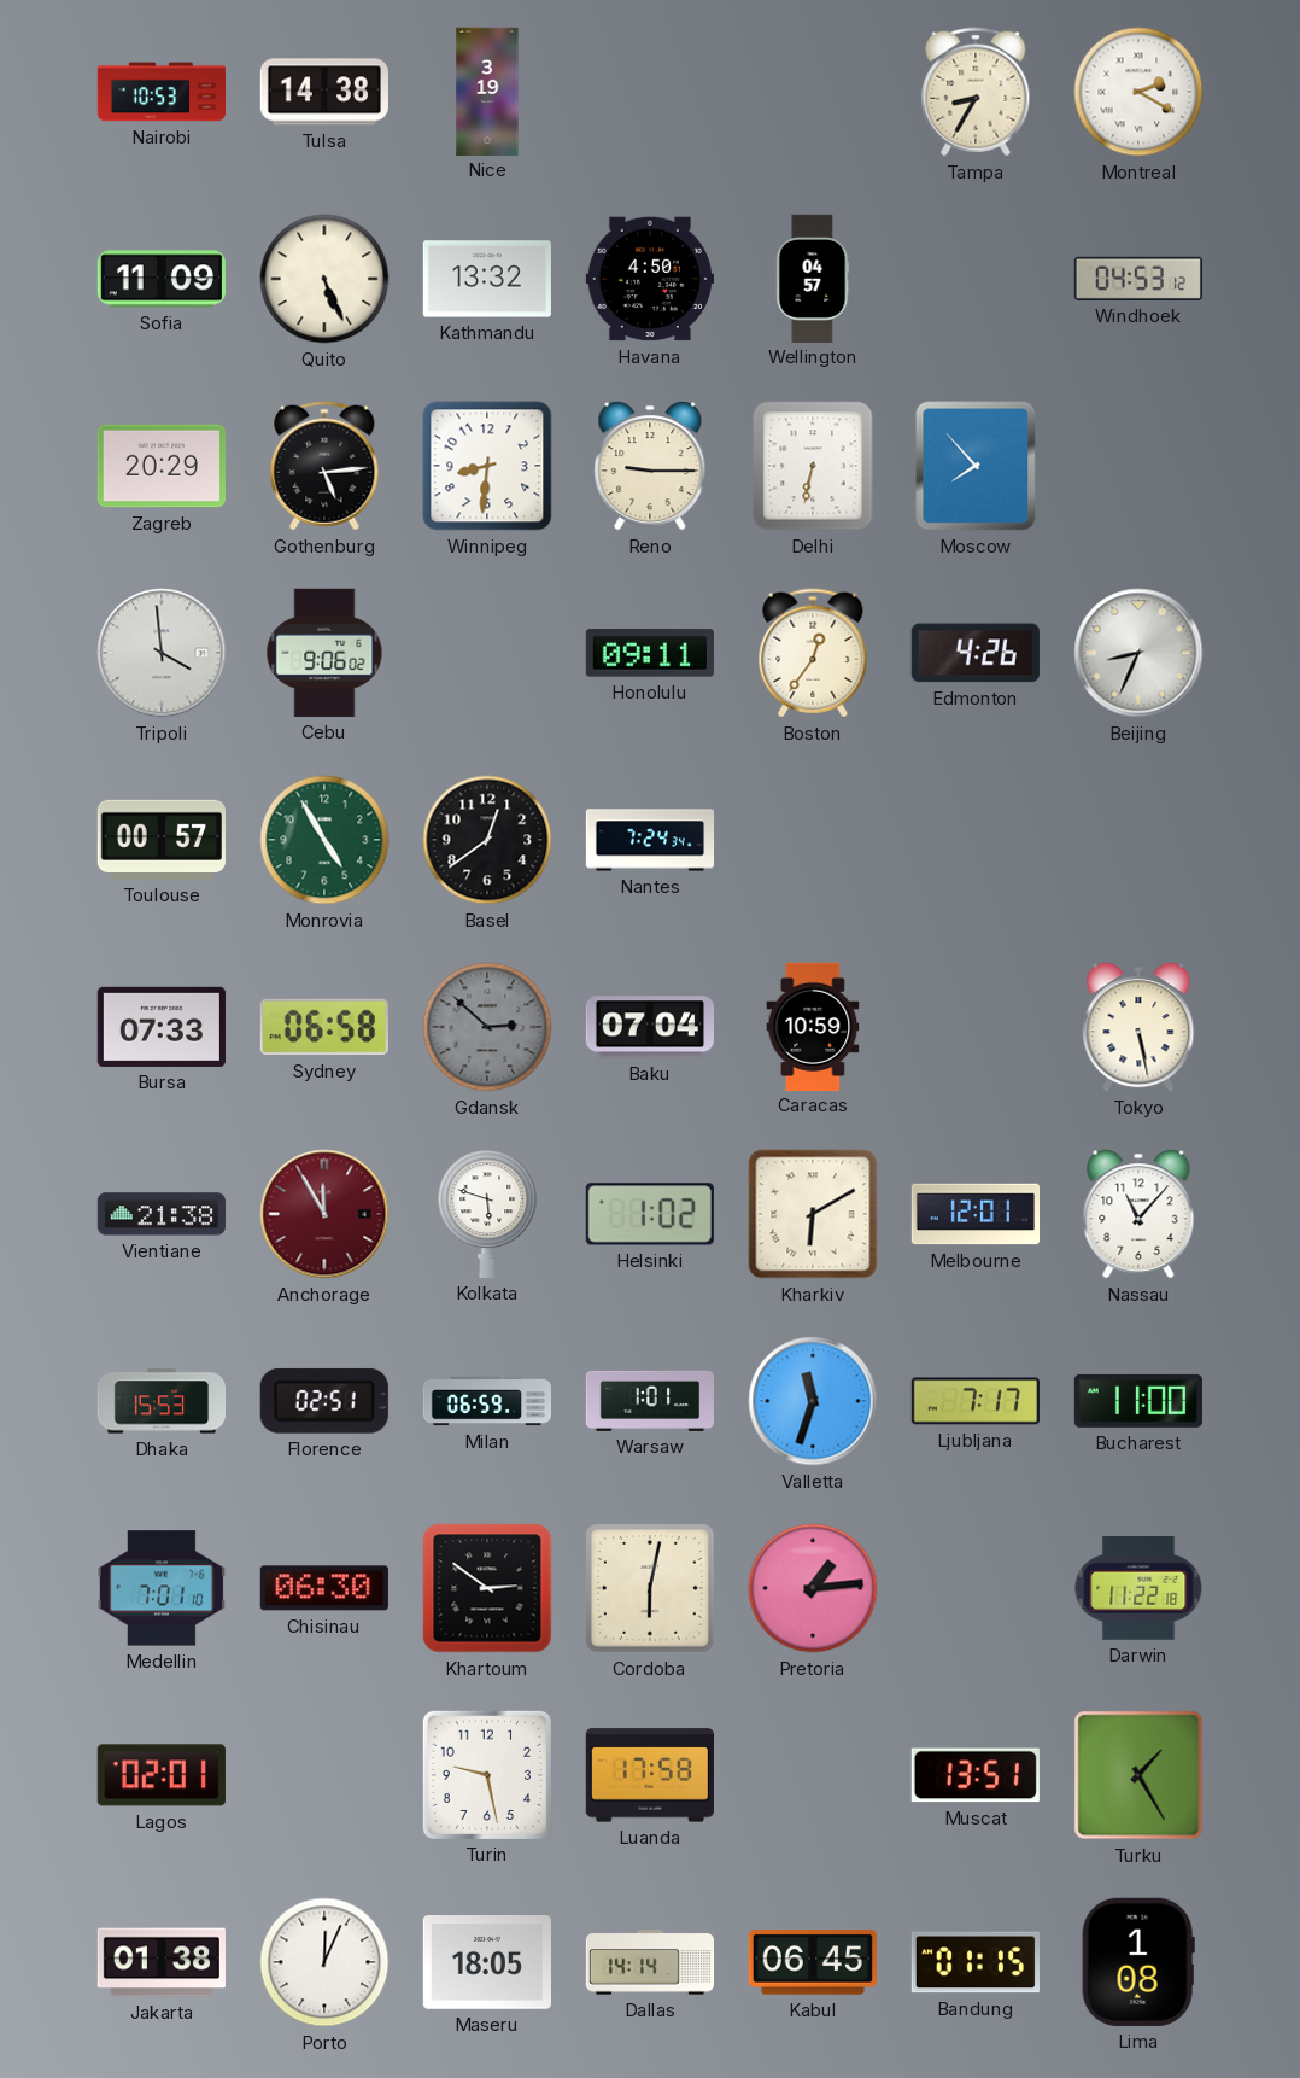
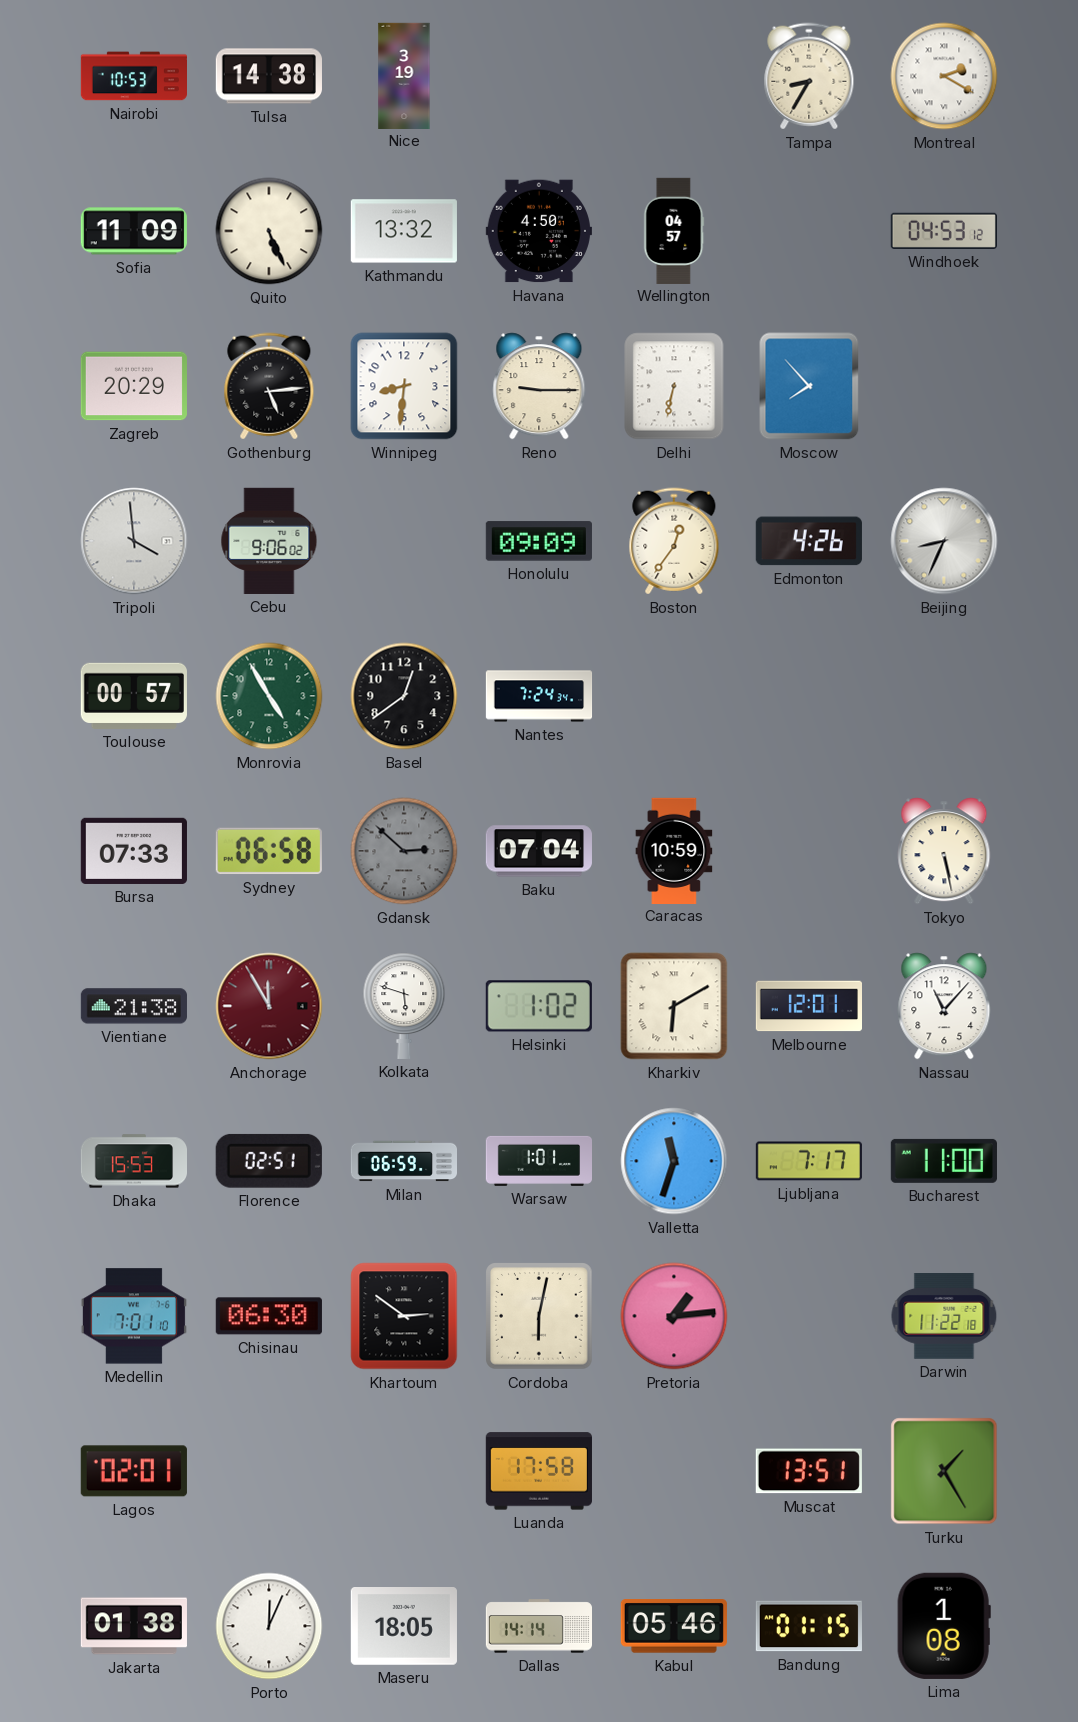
Honolulu: 09:11 -> 09:09
Turin: 9:28 -> none
Kabul: 06:45 -> 05:46
